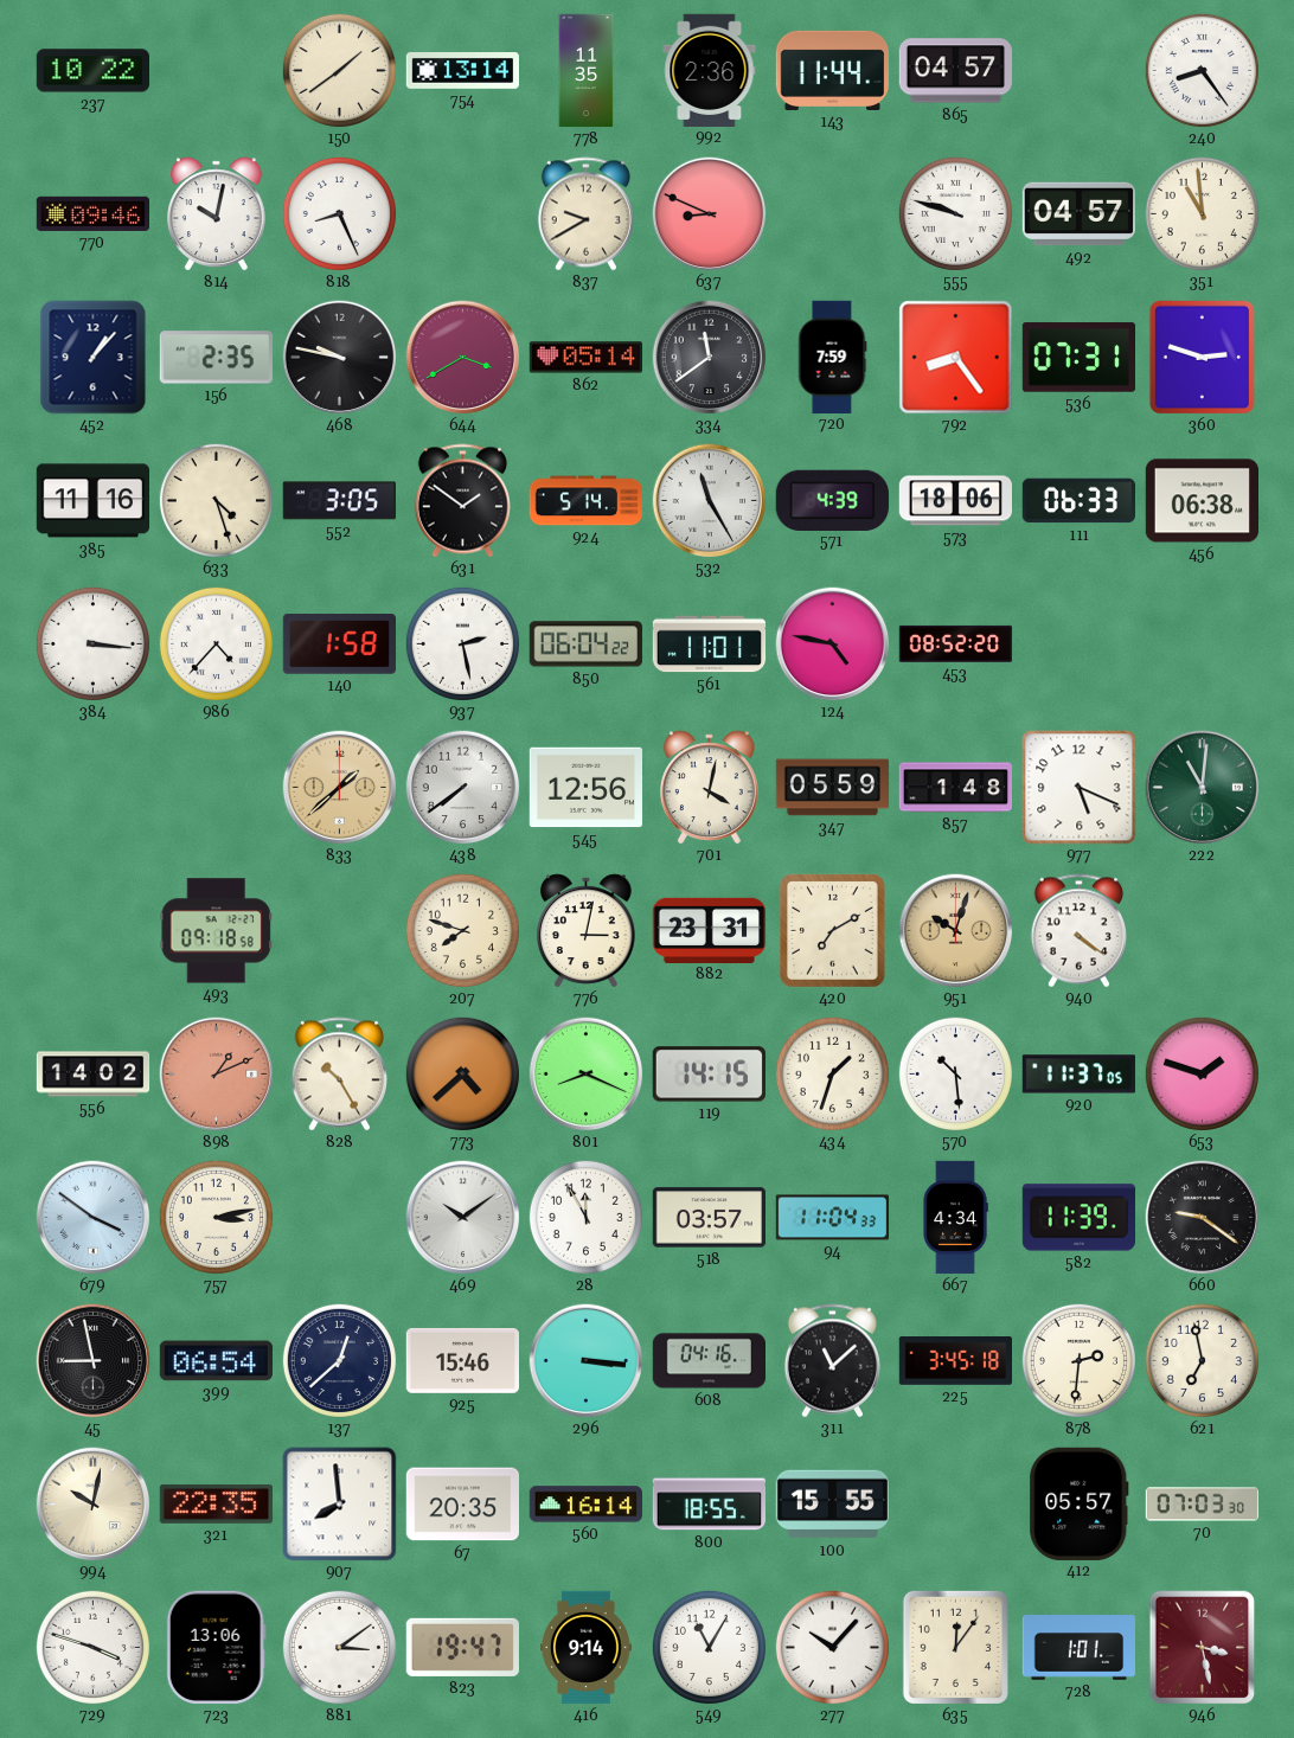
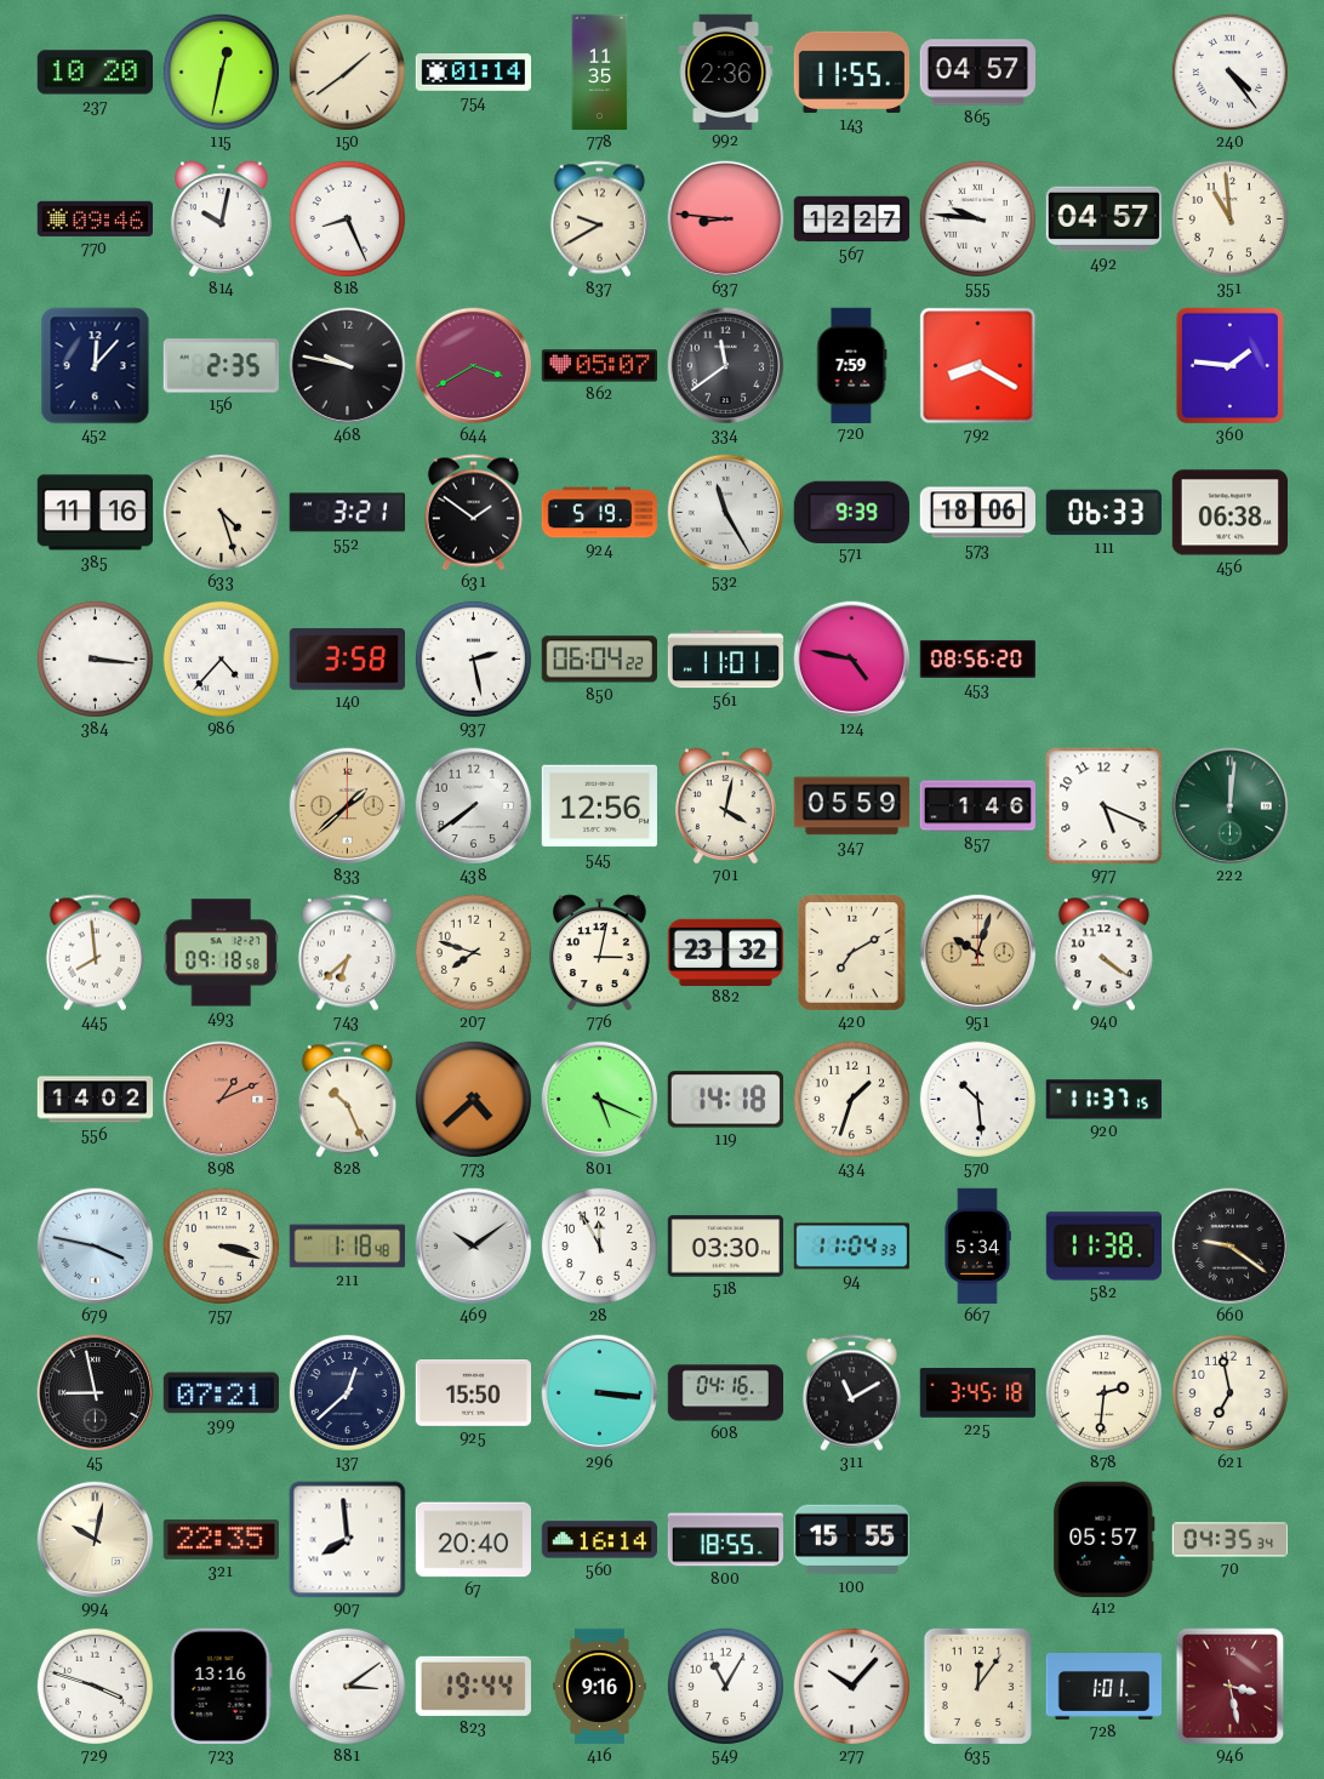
237: 10:22 -> 10:20
115: none -> 12:32
754: 13:14 -> 01:14
143: 11:44 -> 11:55
240: 8:24 -> 4:24
637: 8:49 -> 8:46
567: none -> 12:27
555: 9:48 -> 9:46
452: 1:07 -> 12:07
862: 05:14 -> 05:07
792: 8:24 -> 8:20
536: 07:31 -> none
360: 2:48 -> 1:46
552: 3:05 -> 3:21
924: 5:14 -> 5:19
571: 4:39 -> 9:39
140: 1:58 -> 3:58
453: 08:52 -> 08:56
857: 1:48 -> 1:46
222: 11:01 -> 12:01
445: none -> 7:59
743: none -> 6:38
882: 23:31 -> 23:32
828: 10:25 -> 10:26
801: 8:19 -> 5:19
119: 14:15 -> 14:18
920: 11:37:05 -> 11:37:15
653: 1:48 -> none
679: 3:51 -> 3:47
757: 3:13 -> 3:18
211: none -> 1:18
518: 03:57 -> 03:30
667: 4:34 -> 5:34
582: 11:39 -> 11:38
399: 06:54 -> 07:21
925: 15:46 -> 15:50
311: 11:08 -> 11:10
67: 20:35 -> 20:40
70: 07:03 -> 04:35
723: 13:06 -> 13:16
823: 19:47 -> 19:44
416: 9:14 -> 9:16
